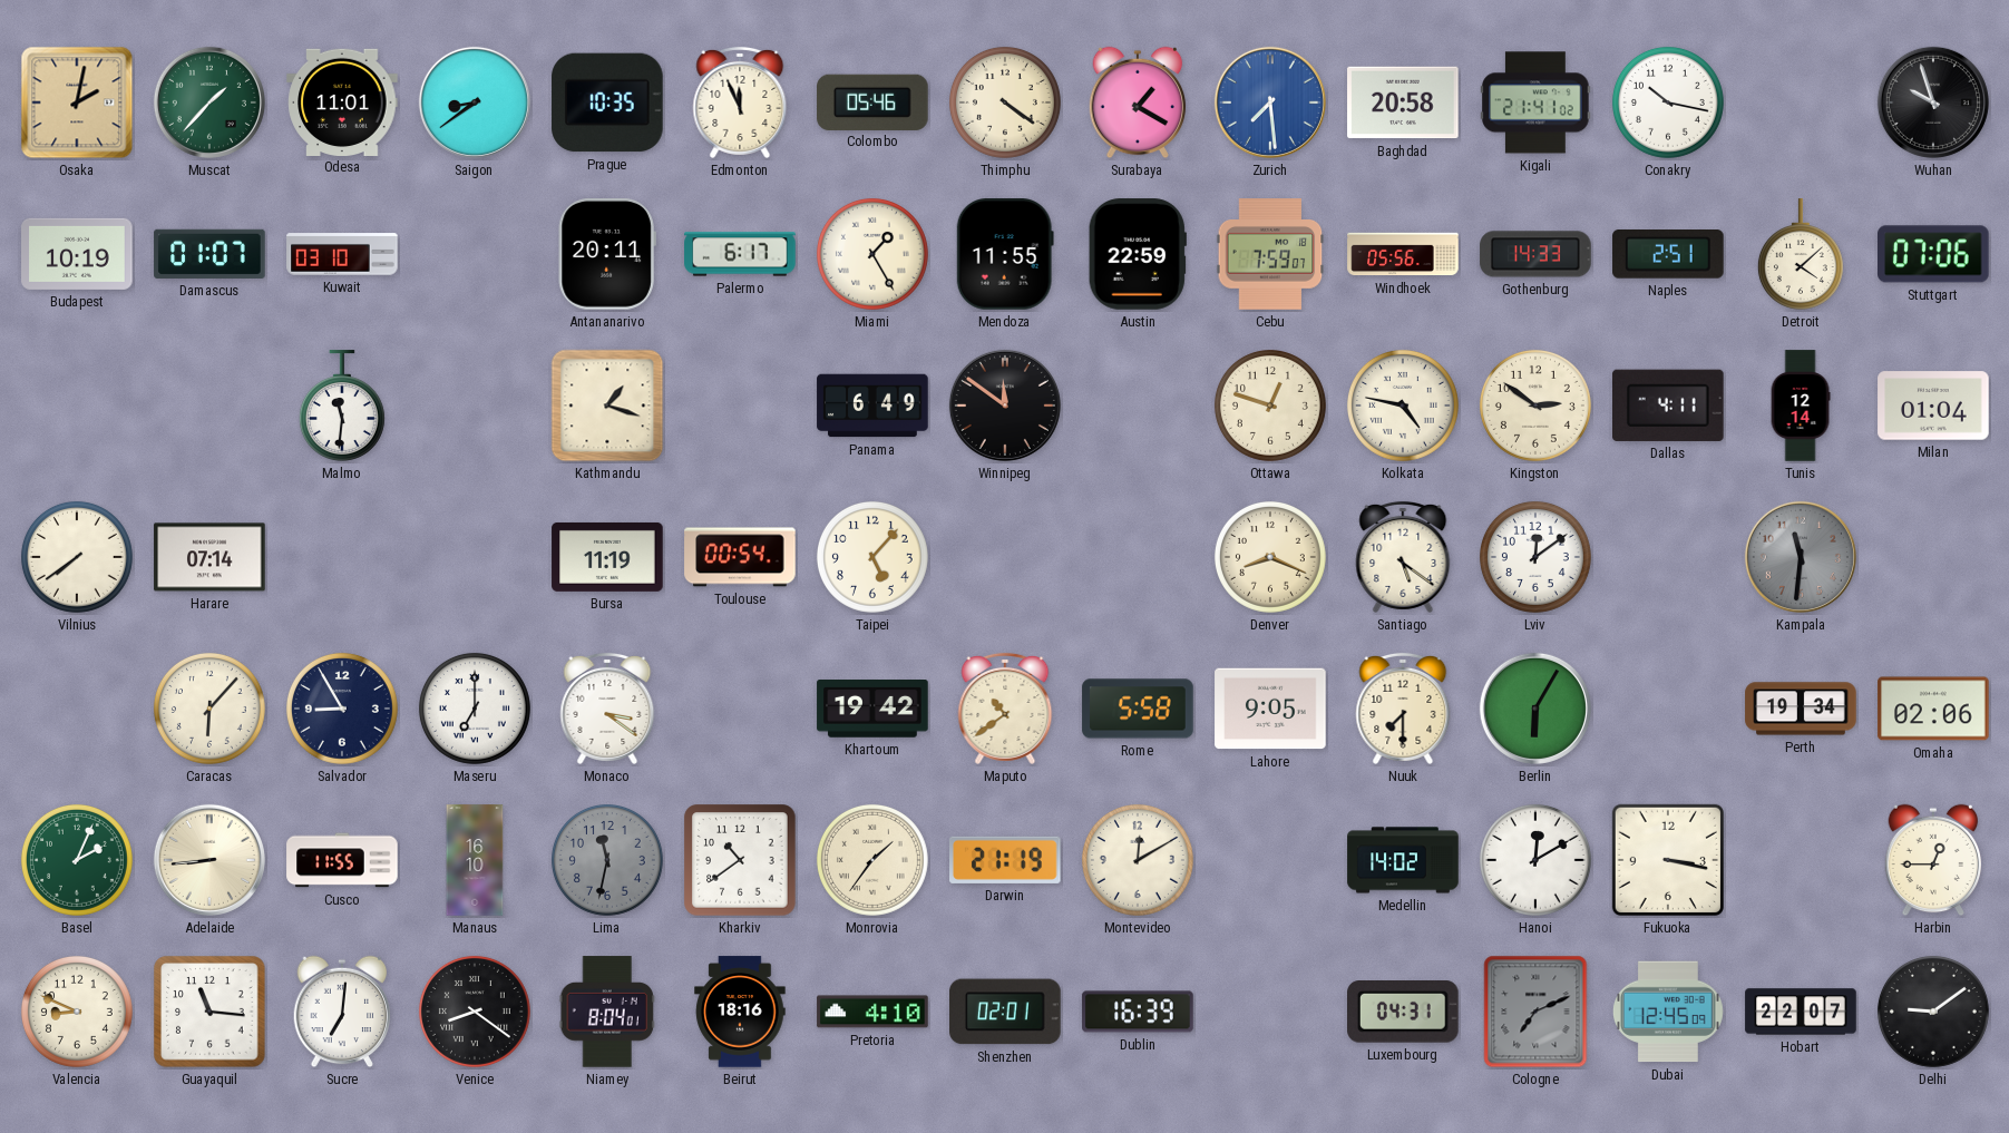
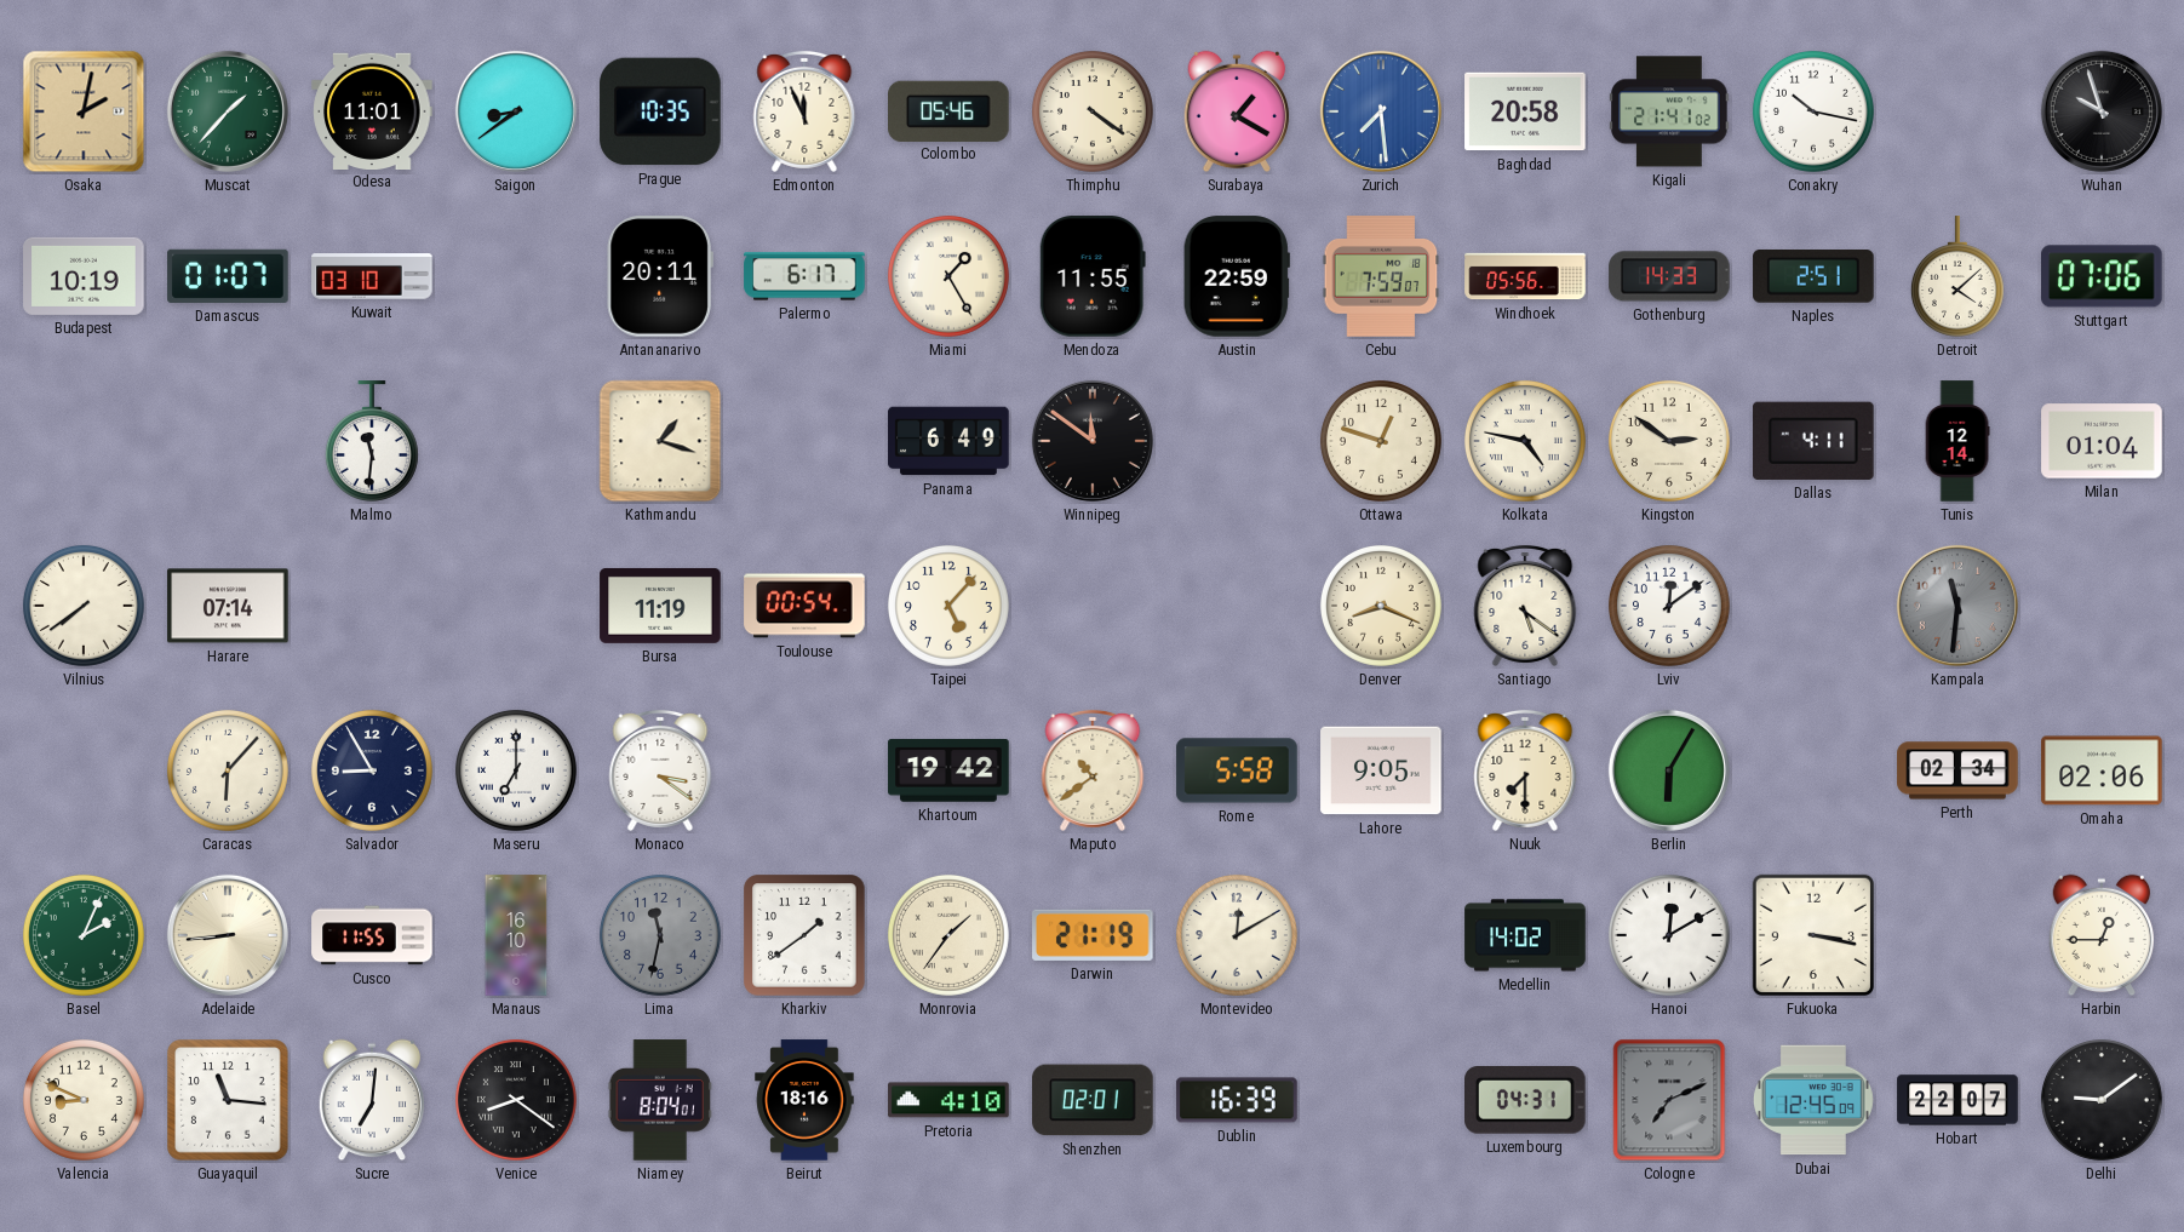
Perth: 19:34 -> 02:34
Kharkiv: 10:39 -> 1:39
